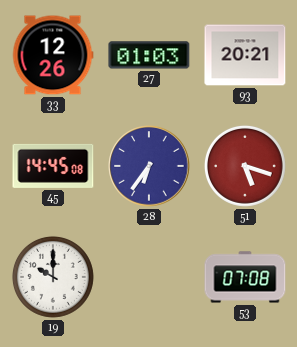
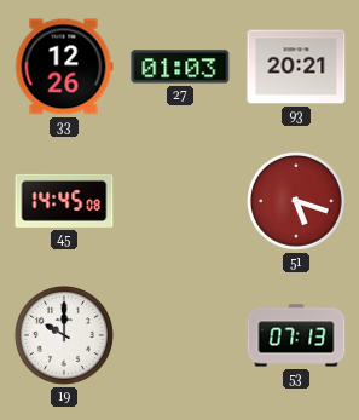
28: 6:36 -> none
53: 07:08 -> 07:13
